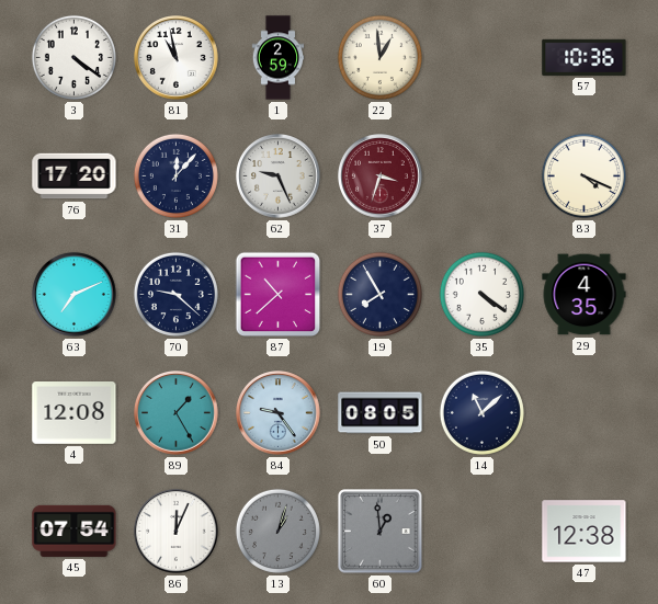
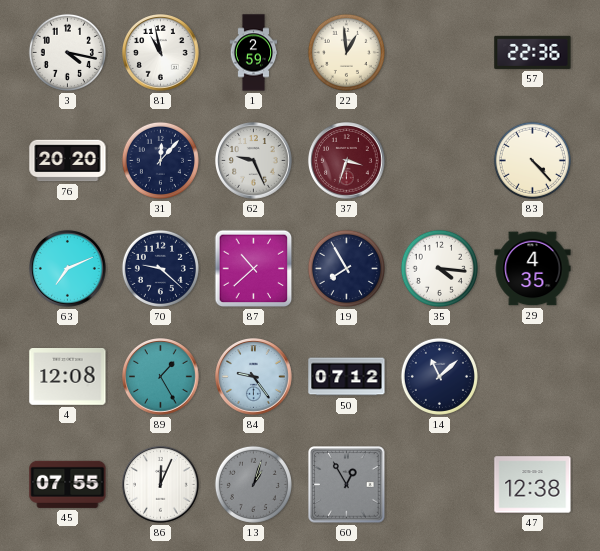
3: 4:21 -> 4:17
57: 10:36 -> 22:36
76: 17:20 -> 20:20
83: 4:19 -> 4:23
35: 4:21 -> 4:16
50: 08:05 -> 07:12
45: 07:54 -> 07:55
60: 12:59 -> 12:55
